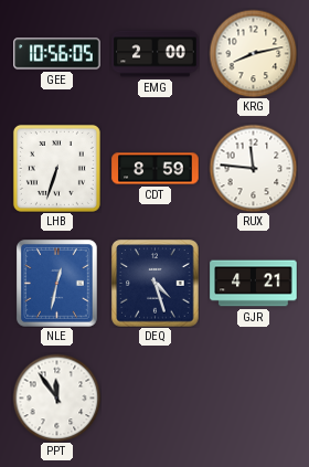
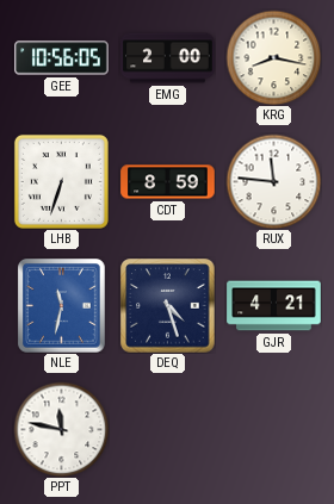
KRG: 8:13 -> 8:17
NLE: 12:32 -> 11:32
PPT: 11:54 -> 11:47
